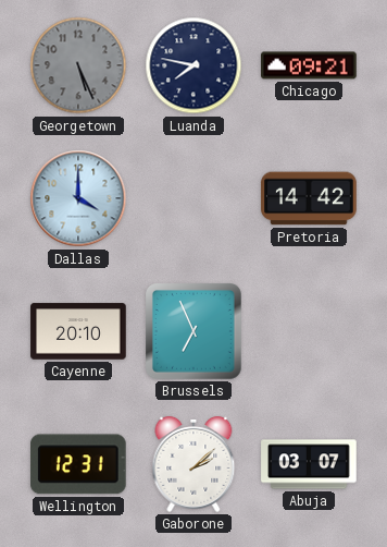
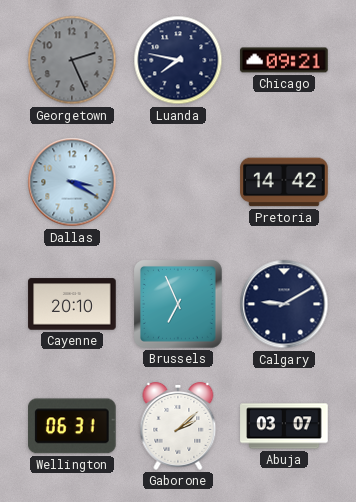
Georgetown: 5:26 -> 2:26
Dallas: 4:00 -> 3:20
Calgary: none -> 9:10
Wellington: 12:31 -> 06:31
